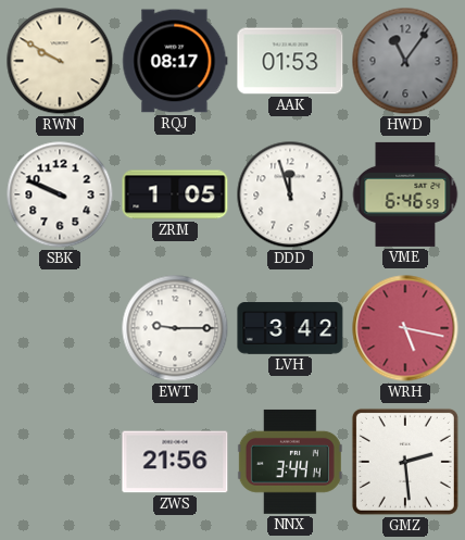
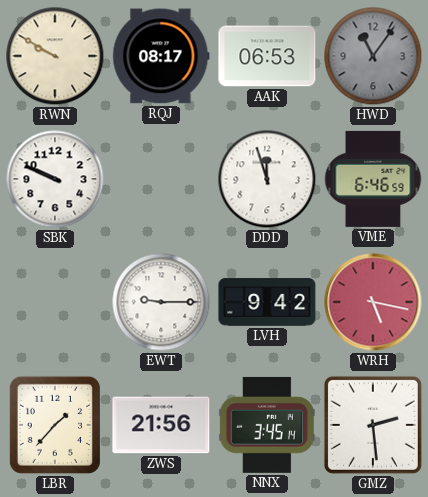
AAK: 01:53 -> 06:53
ZRM: 1:05 -> none
LVH: 3:42 -> 9:42
LBR: none -> 1:37
NNX: 3:44 -> 3:45
